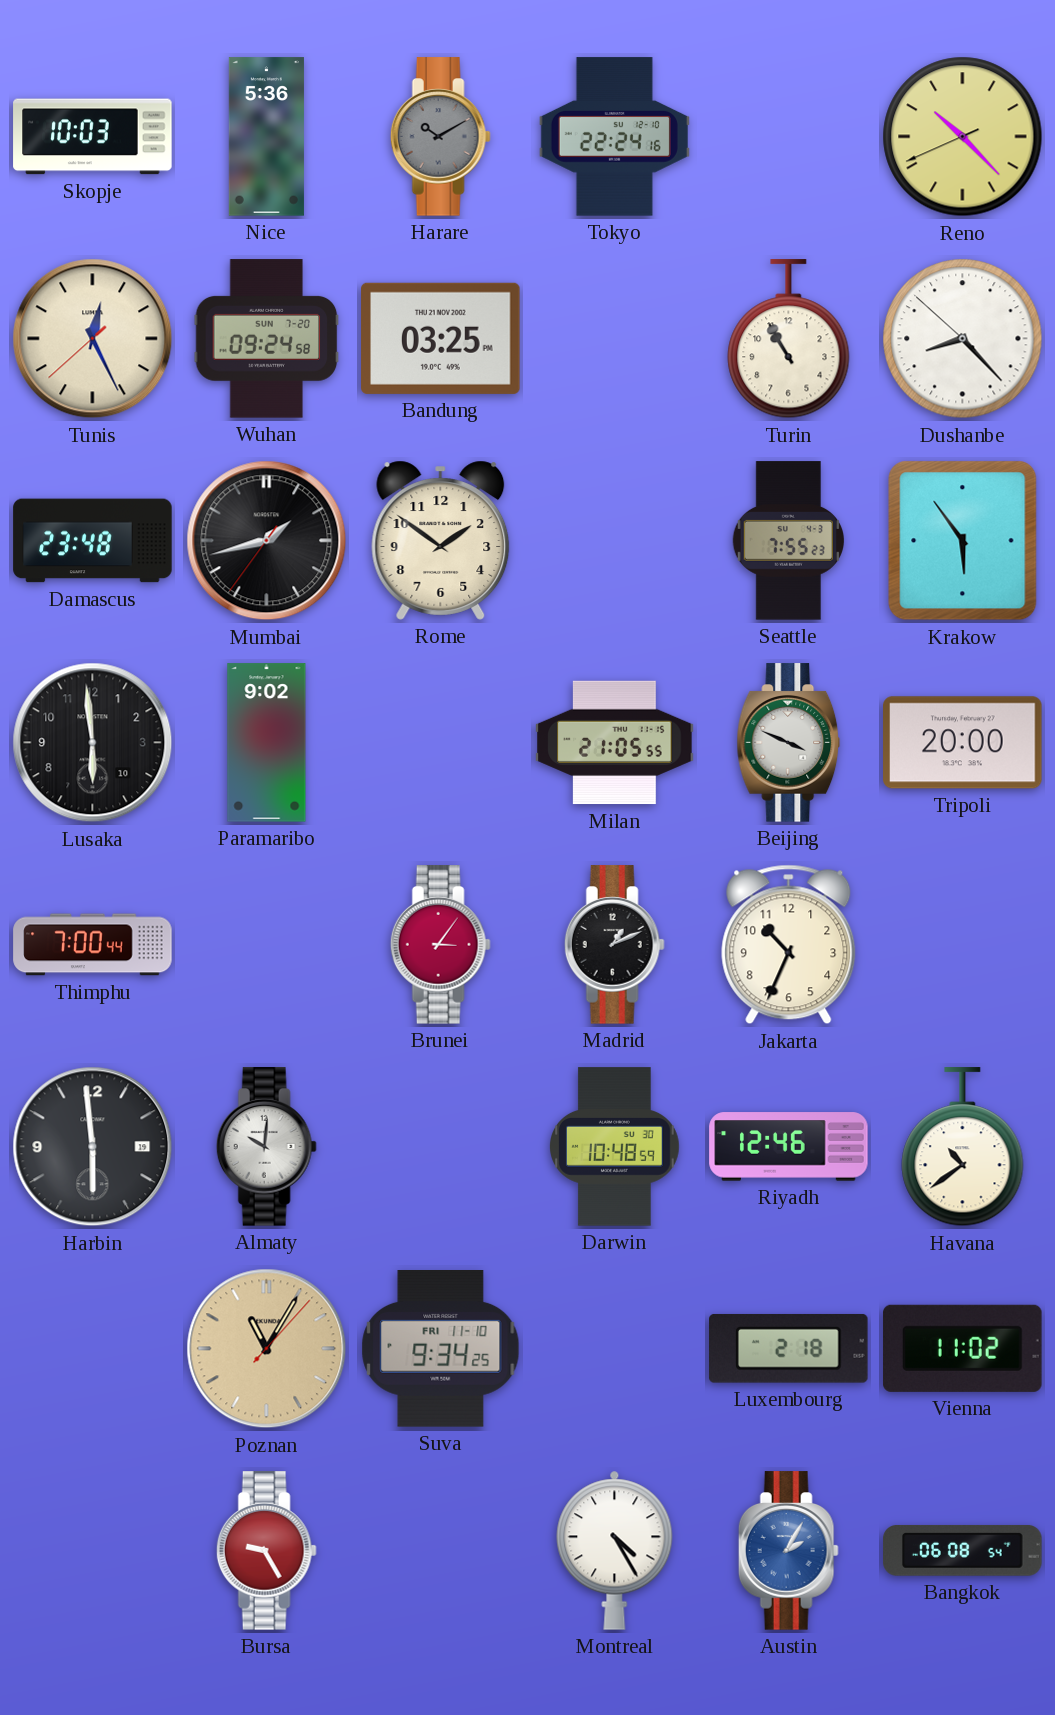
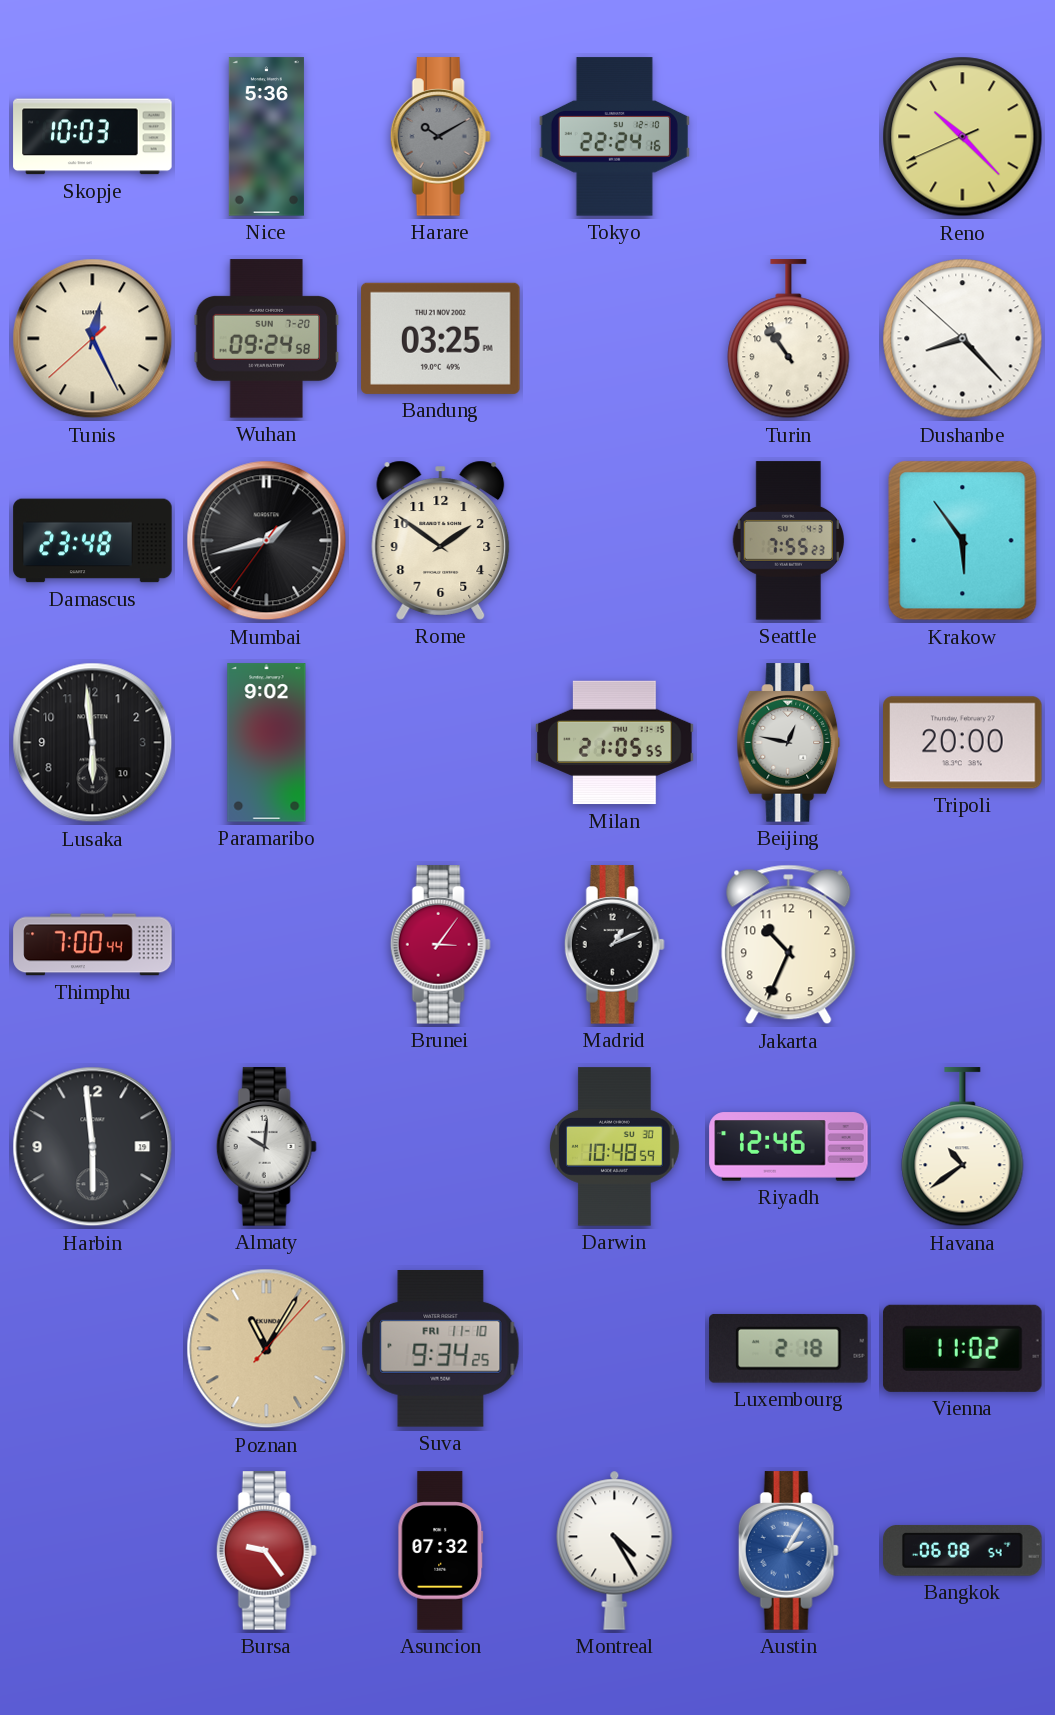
Turin: 10:55 -> 10:54
Beijing: 3:49 -> 12:47
Bursa: 9:25 -> 9:24
Asuncion: none -> 07:32
